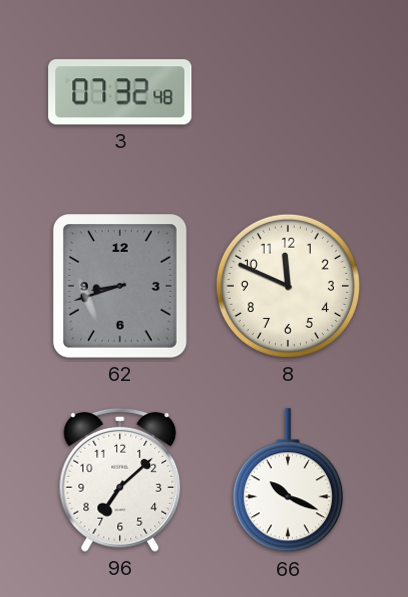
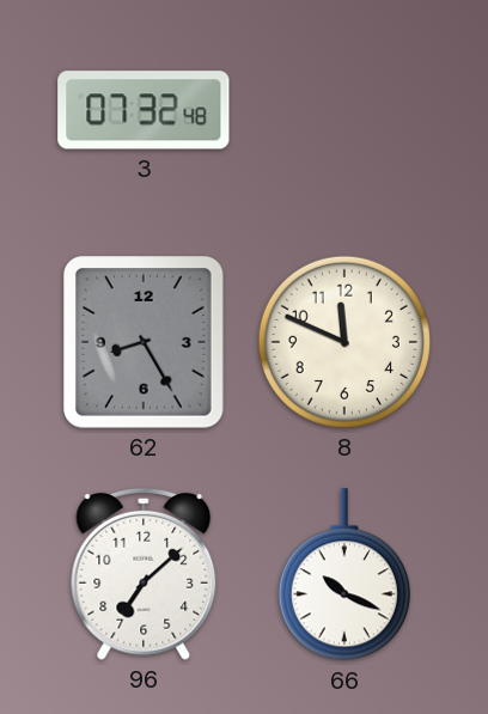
62: 8:42 -> 8:25
